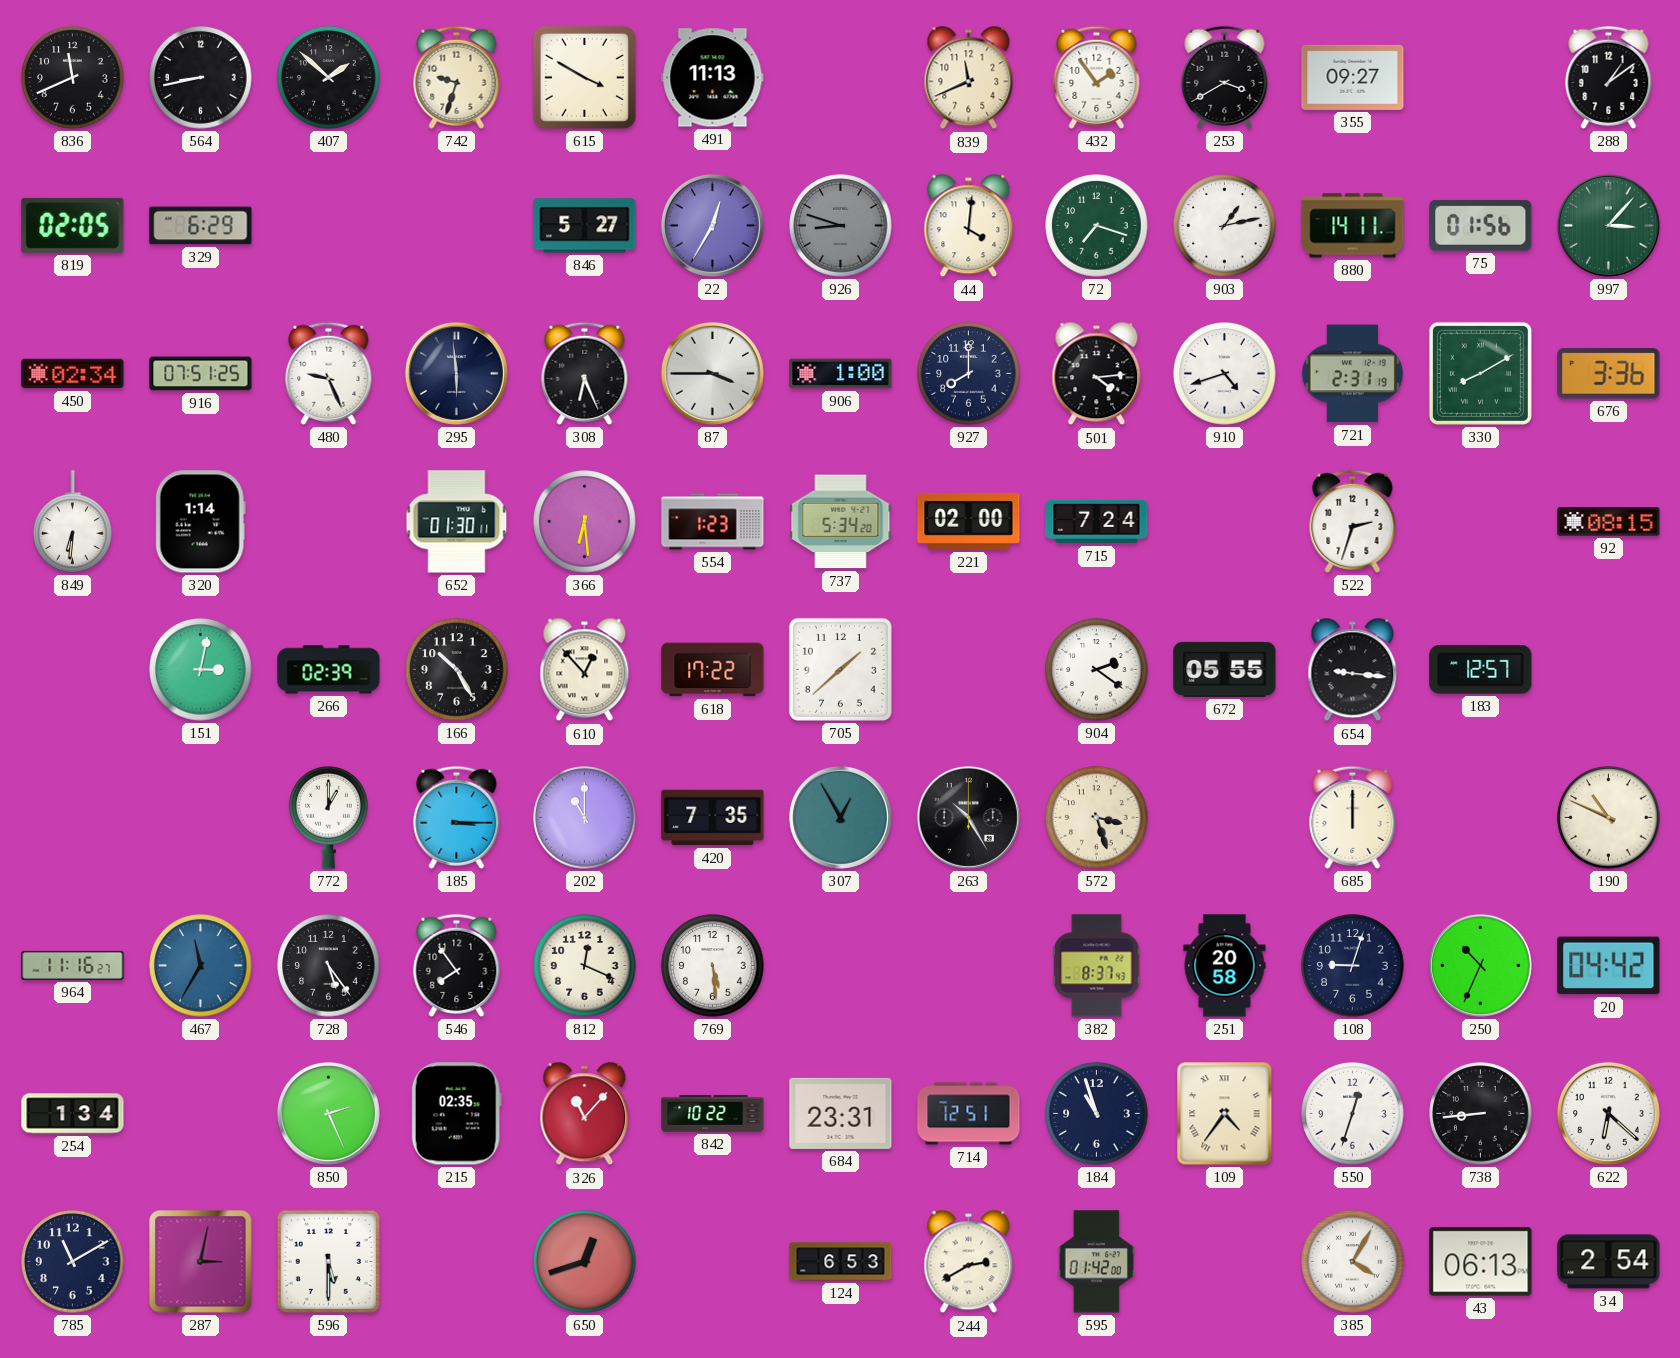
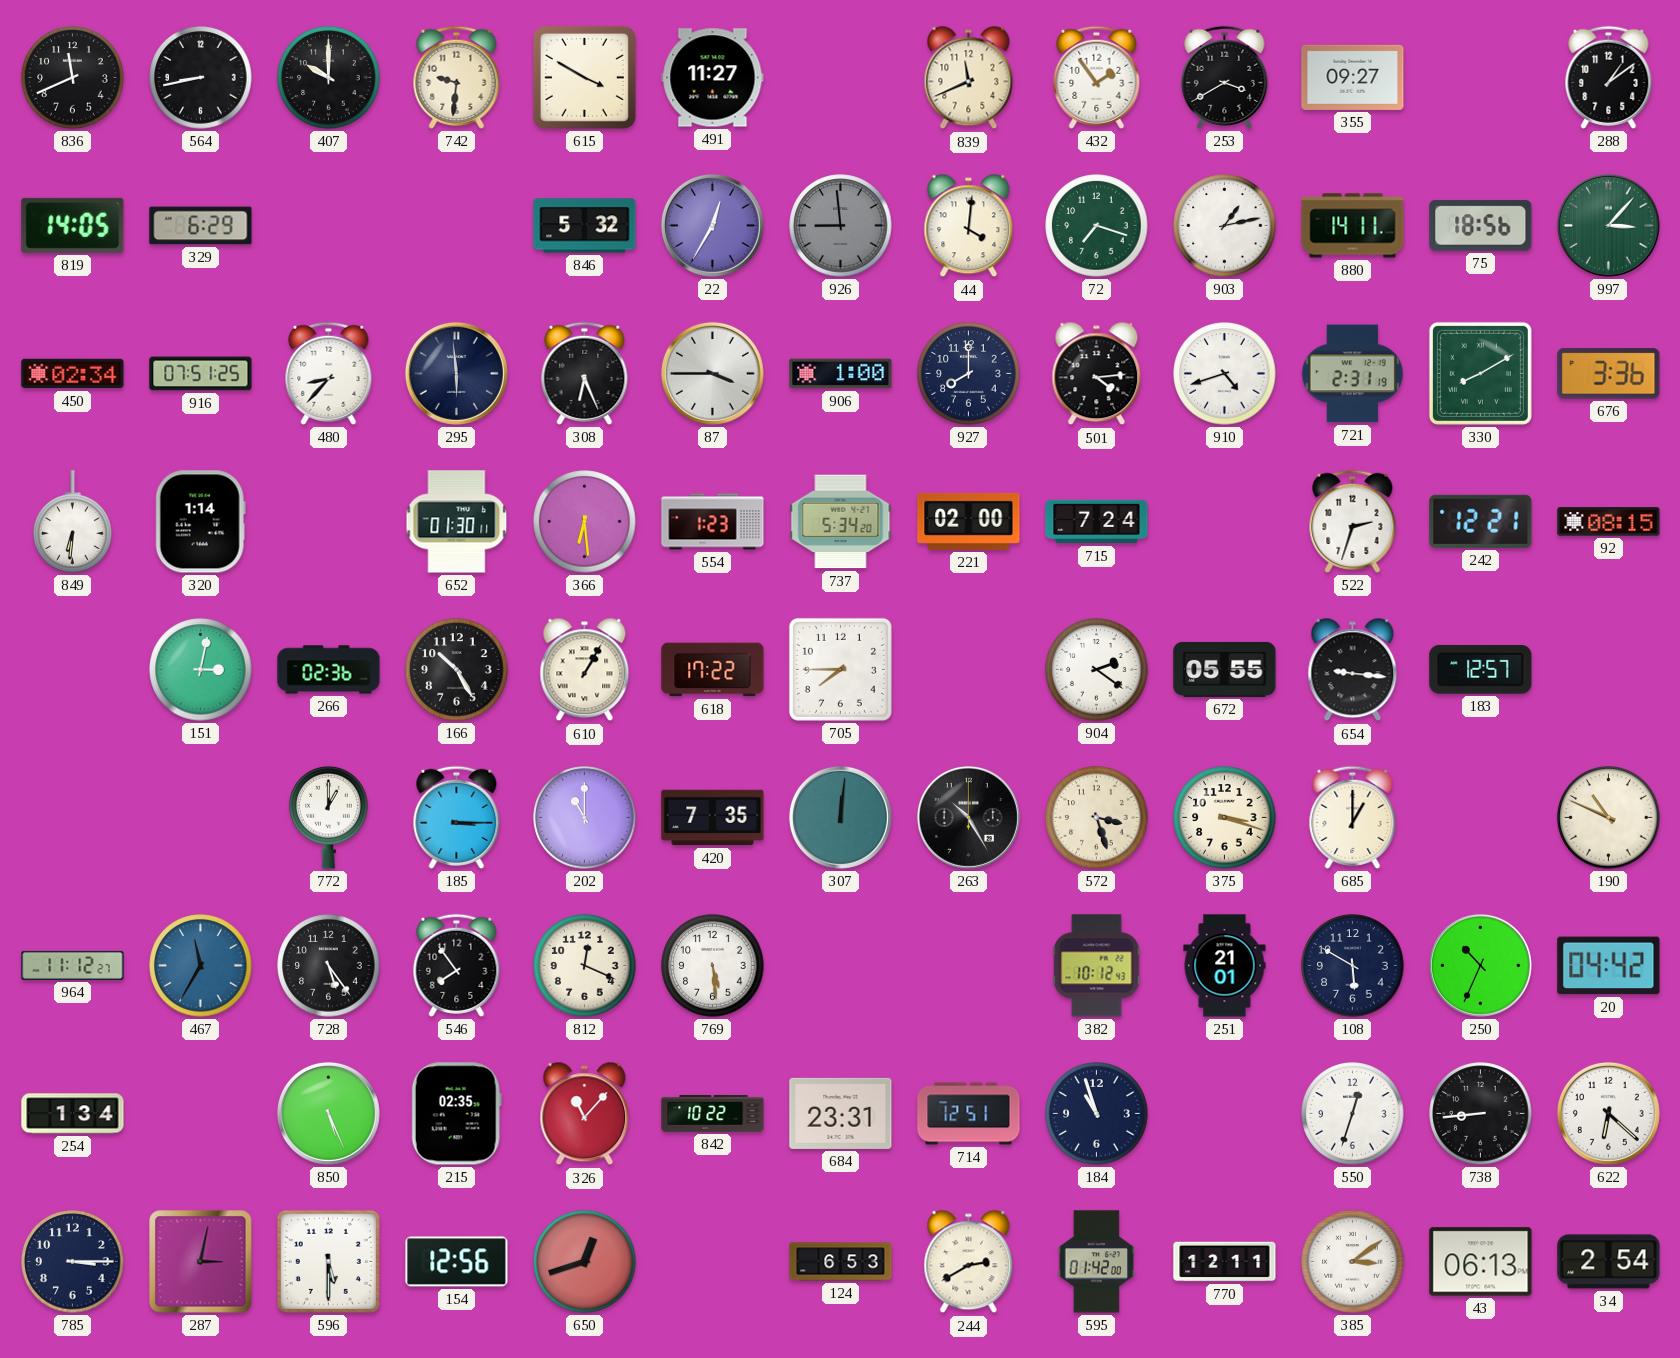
407: 1:52 -> 10:00
742: 9:33 -> 9:31
491: 11:13 -> 11:27
819: 02:05 -> 14:05
846: 5:27 -> 5:32
926: 8:48 -> 8:59
75: 01:56 -> 18:56
480: 9:26 -> 8:37
242: none -> 12:21
266: 02:39 -> 02:36
610: 12:53 -> 1:05
705: 1:38 -> 7:45
307: 12:55 -> 12:01
375: none -> 3:18
685: 12:00 -> 1:00
964: 11:16 -> 11:12
382: 8:37 -> 10:12
251: 20:58 -> 21:01
108: 9:03 -> 5:50
850: 2:26 -> 5:26
109: 4:36 -> none
785: 11:10 -> 3:15
154: none -> 12:56
770: none -> 12:11
385: 4:05 -> 3:09
